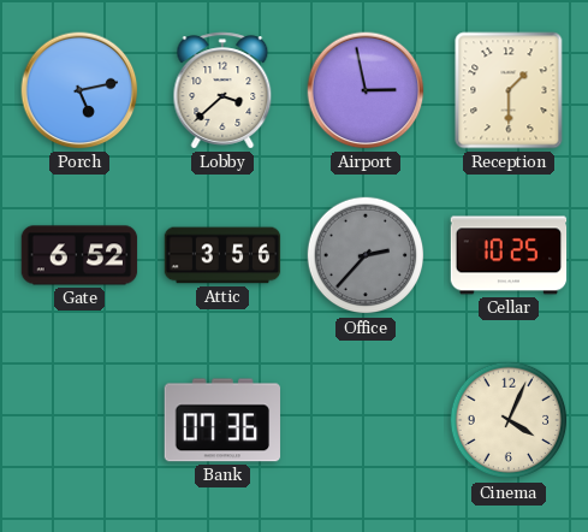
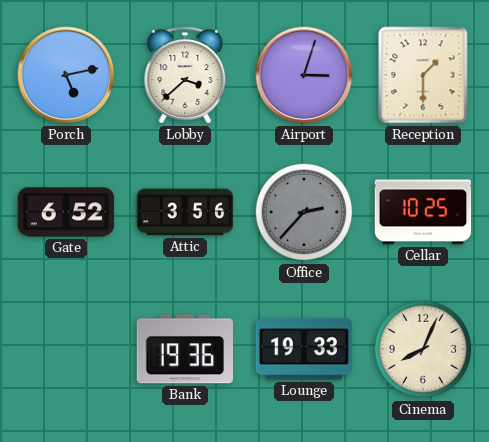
Airport: 2:58 -> 3:03
Bank: 07:36 -> 19:36
Lounge: none -> 19:33
Cinema: 4:04 -> 8:04
